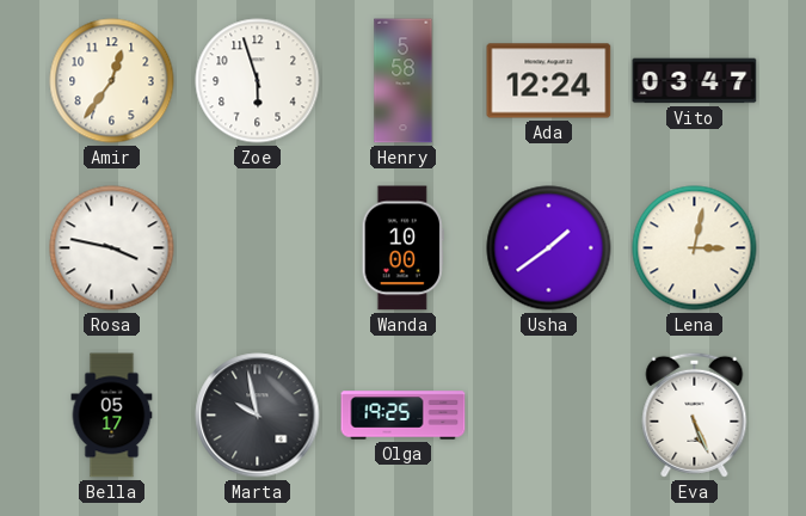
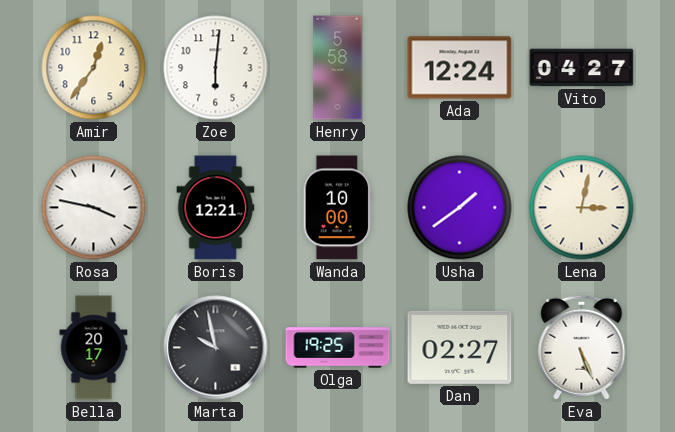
Zoe: 5:57 -> 6:01
Vito: 03:47 -> 04:27
Boris: none -> 12:21
Bella: 05:17 -> 20:17
Dan: none -> 02:27
